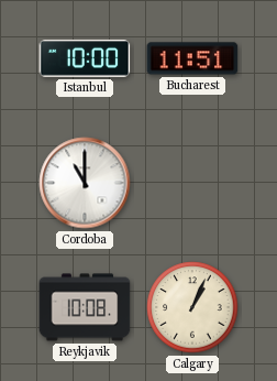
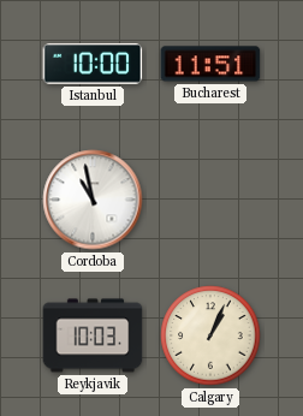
Cordoba: 11:00 -> 10:58
Reykjavik: 10:08 -> 10:03
